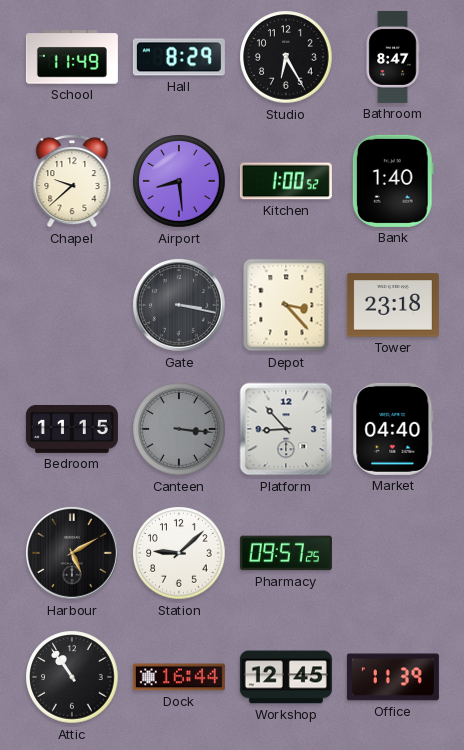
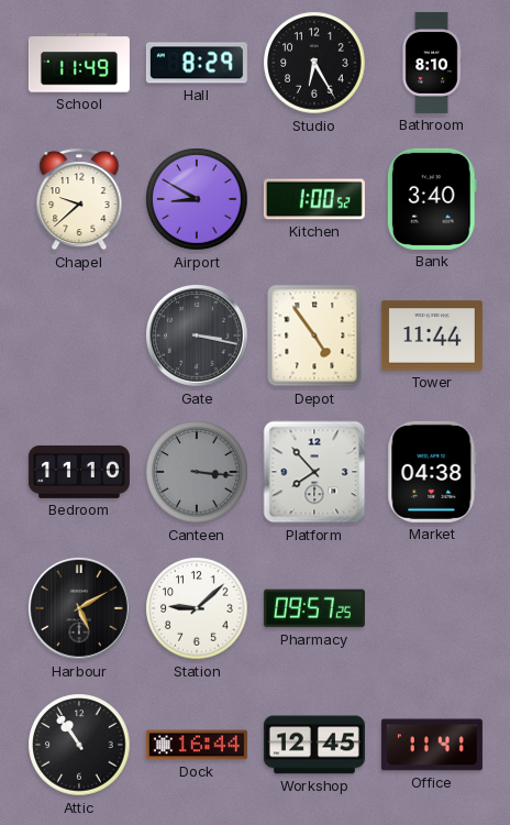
Bathroom: 8:47 -> 8:10
Airport: 8:29 -> 8:50
Bank: 1:40 -> 3:40
Depot: 3:23 -> 4:54
Tower: 23:18 -> 11:44
Bedroom: 11:15 -> 11:10
Platform: 8:53 -> 7:53
Market: 04:40 -> 04:38
Office: 11:39 -> 11:41
